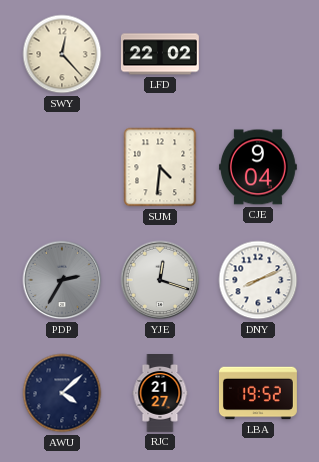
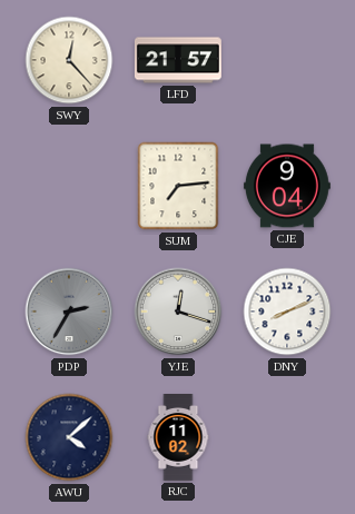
LFD: 22:02 -> 21:57
SUM: 4:31 -> 7:14
RJC: 21:27 -> 11:02
LBA: 19:52 -> none
